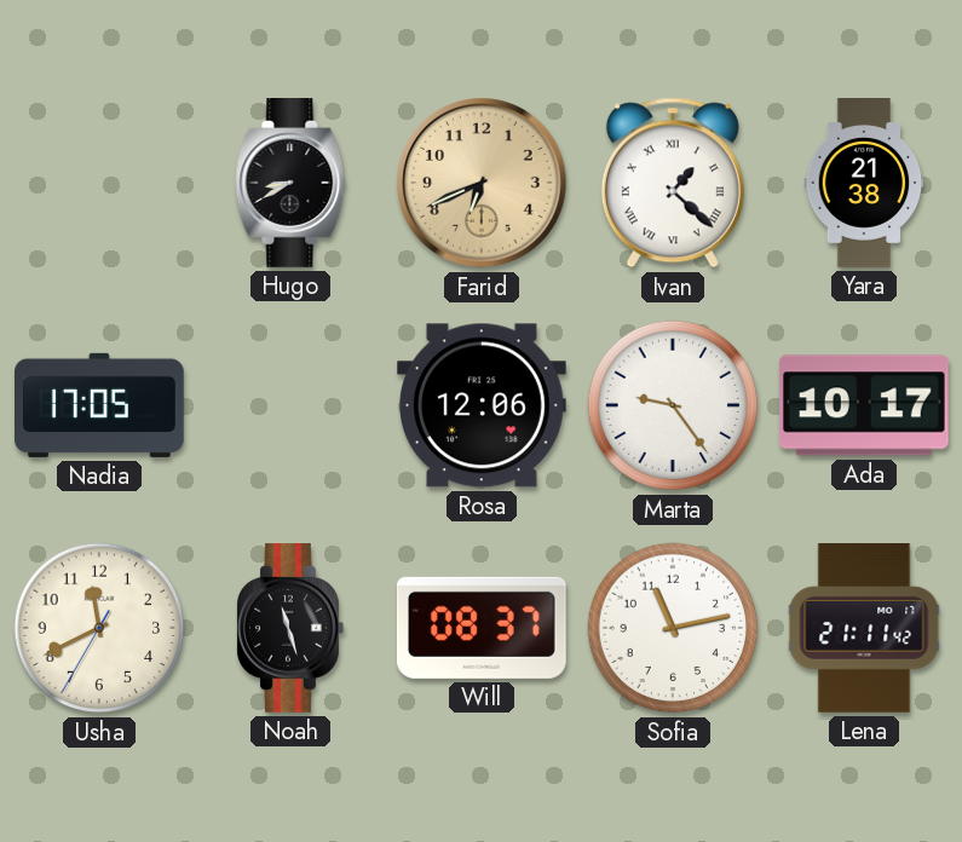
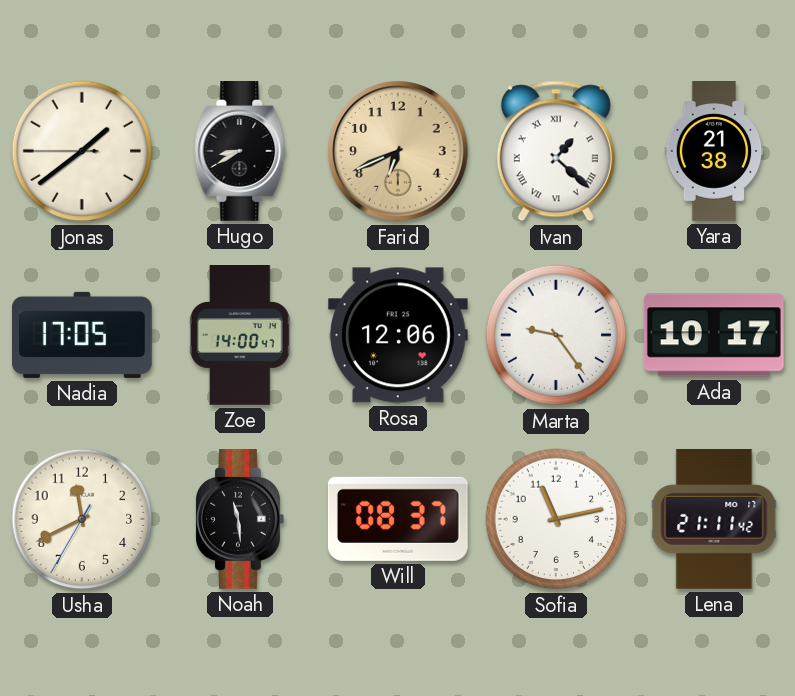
Jonas: none -> 1:38
Zoe: none -> 14:00
Noah: 11:27 -> 11:29
